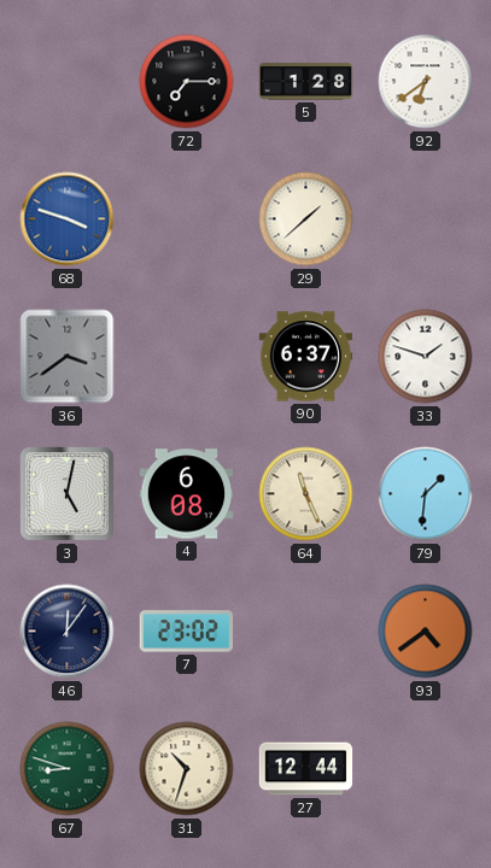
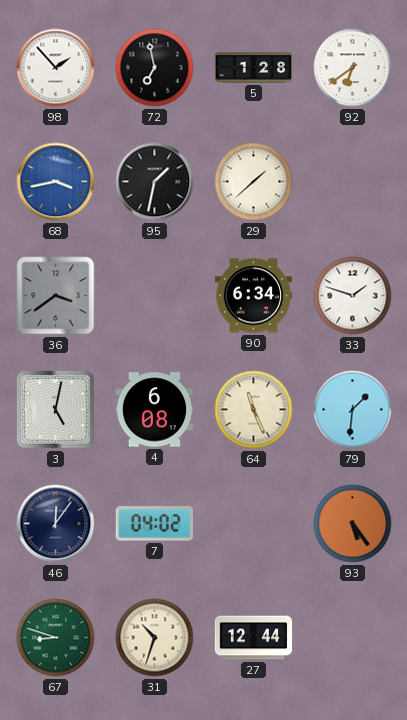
98: none -> 1:53
72: 7:15 -> 6:58
68: 3:48 -> 3:43
95: none -> 1:32
90: 6:37 -> 6:34
7: 23:02 -> 04:02
93: 4:39 -> 5:24
